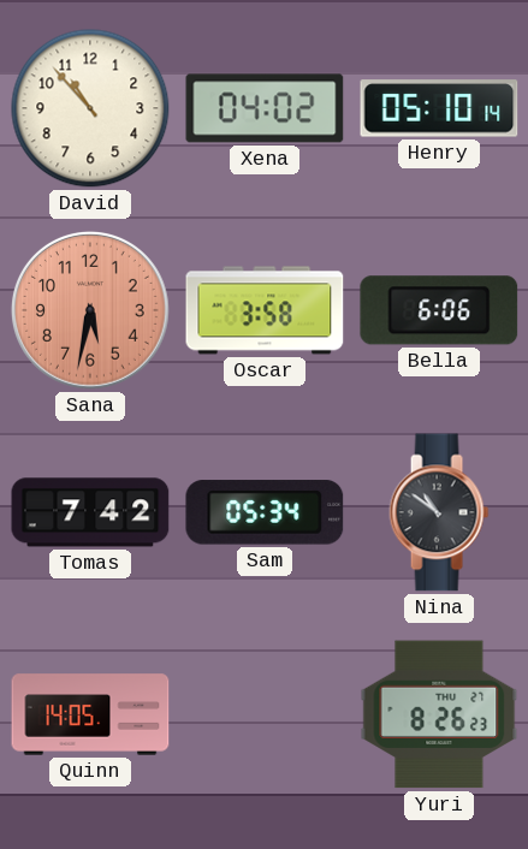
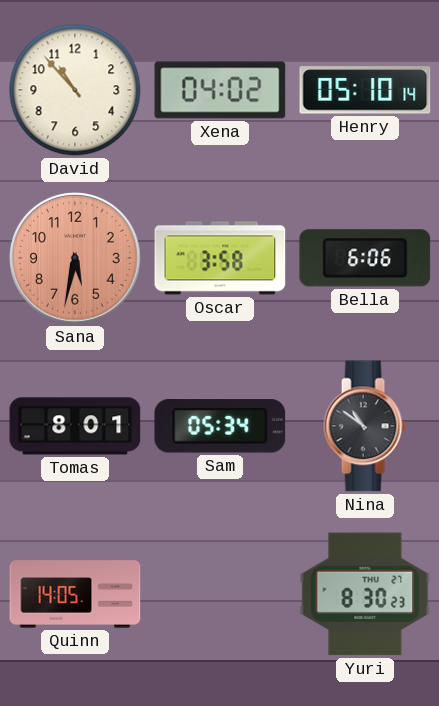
Tomas: 7:42 -> 8:01
Yuri: 8:26 -> 8:30
